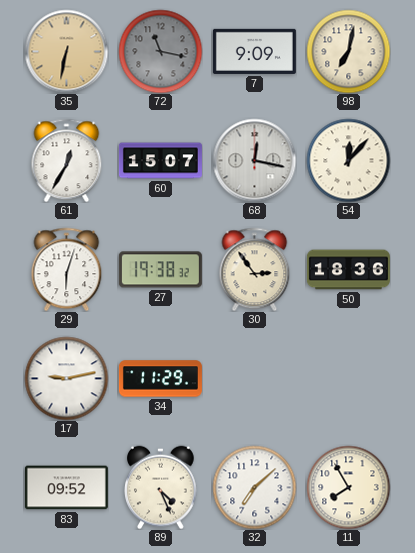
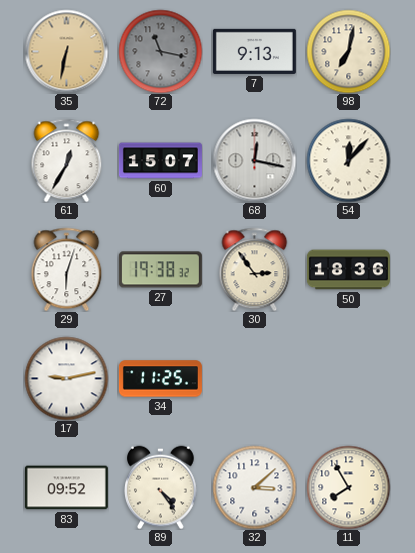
7: 9:09 -> 9:13
34: 11:29 -> 11:25
89: 4:26 -> 4:24
32: 7:08 -> 3:08
